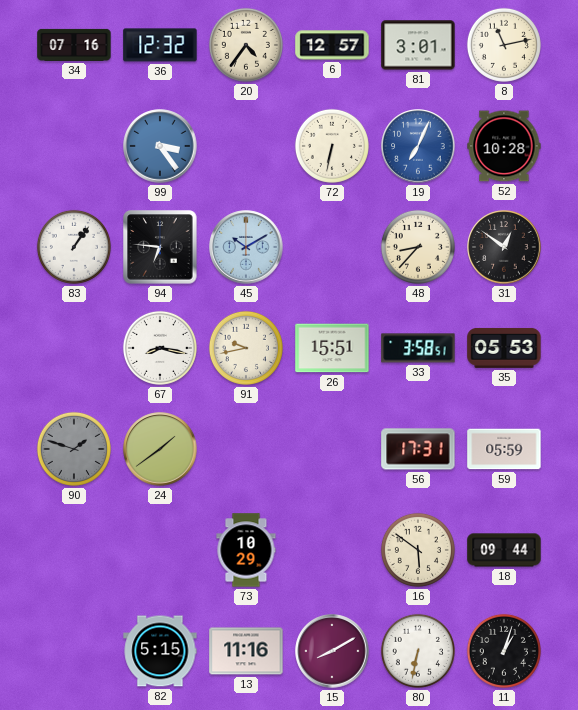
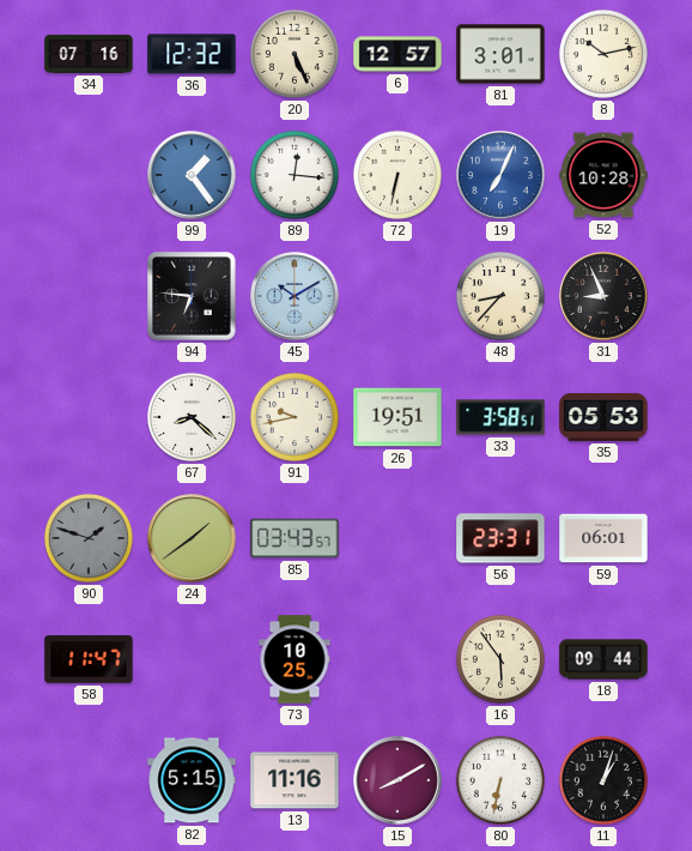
20: 4:36 -> 5:26
8: 11:13 -> 10:13
99: 3:24 -> 1:24
89: none -> 12:16
83: 1:06 -> none
31: 12:51 -> 8:56
67: 8:17 -> 8:22
26: 15:51 -> 19:51
85: none -> 03:43
56: 17:31 -> 23:31
59: 05:59 -> 06:01
58: none -> 11:47
73: 10:29 -> 10:25
16: 5:51 -> 5:54
